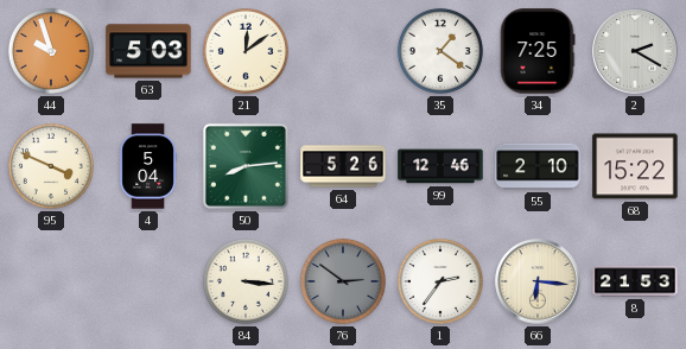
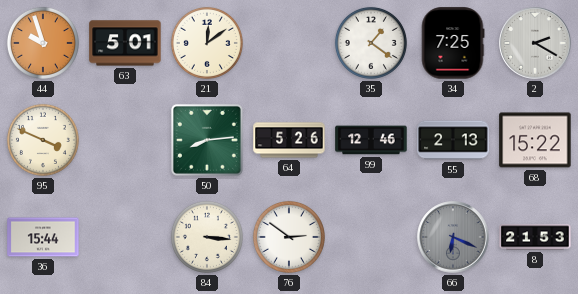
63: 5:03 -> 5:01
4: 5:04 -> none
55: 2:10 -> 2:13
36: none -> 15:44
76 dial: grey -> white
1: 2:36 -> none
66: 6:16 -> 6:19
66 dial: cream -> grey
